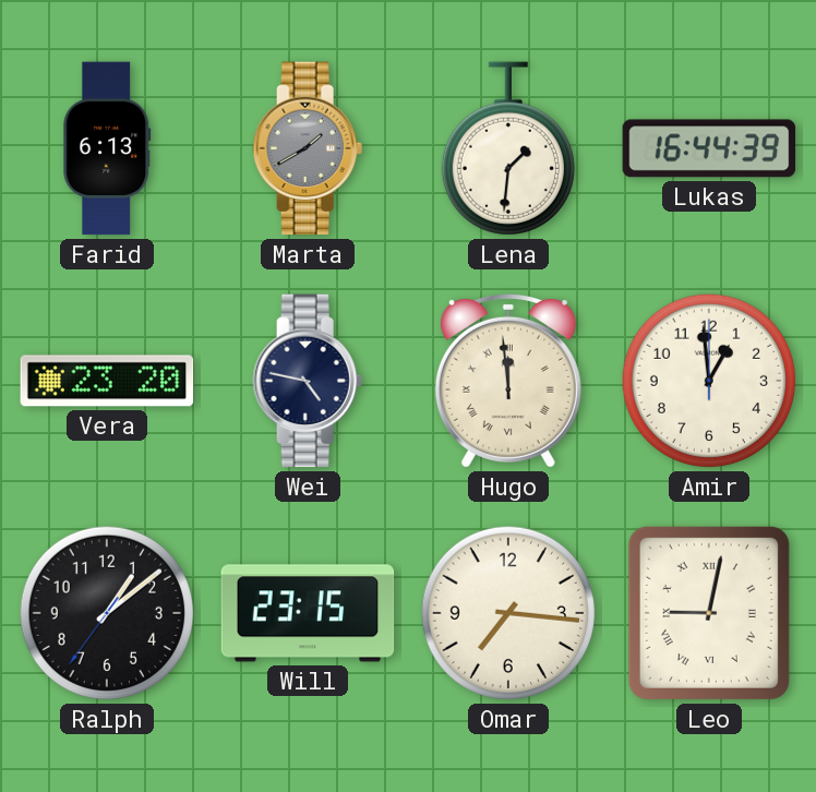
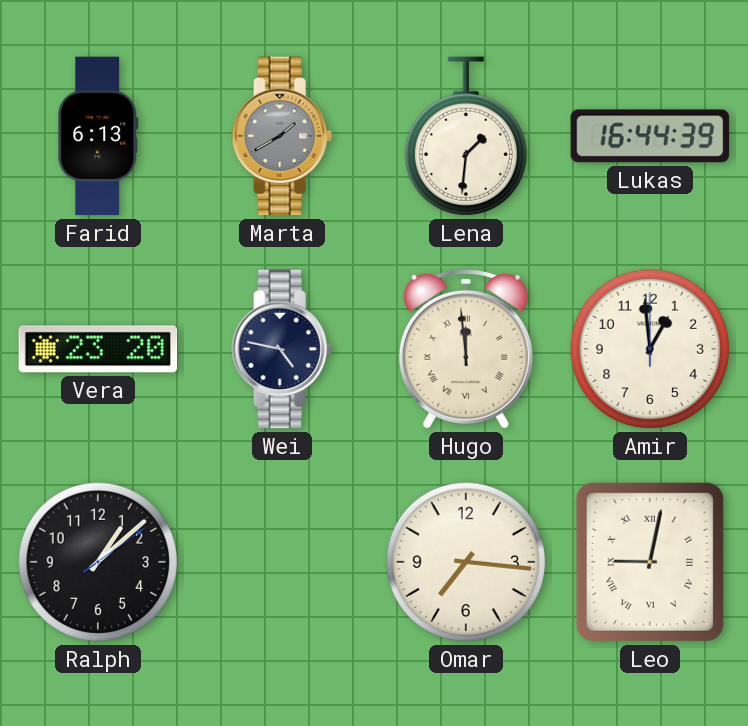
Ralph: 1:08:36 -> 1:08:09
Will: 23:15 -> none
